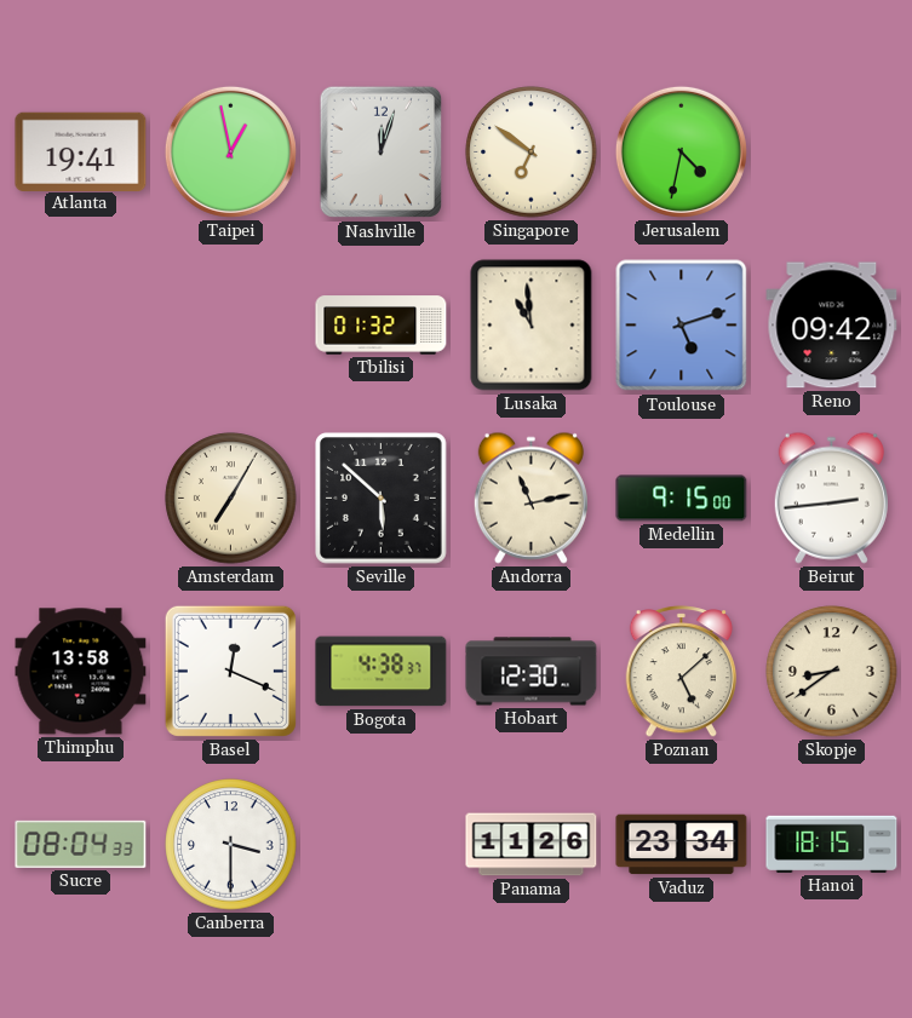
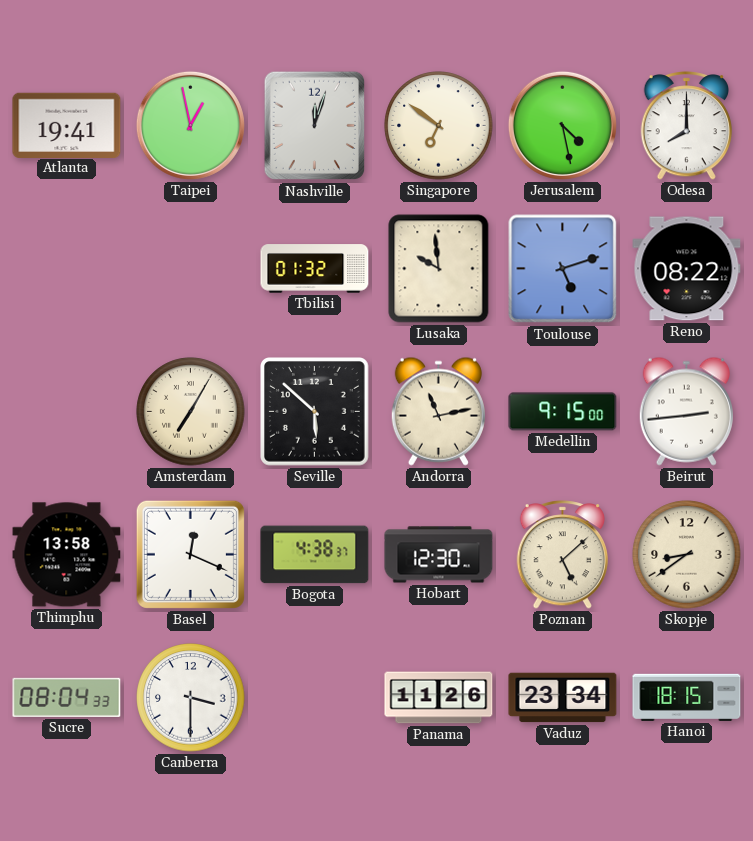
Jerusalem: 4:32 -> 4:28
Odesa: none -> 8:00
Lusaka: 10:59 -> 9:59
Reno: 09:42 -> 08:22
